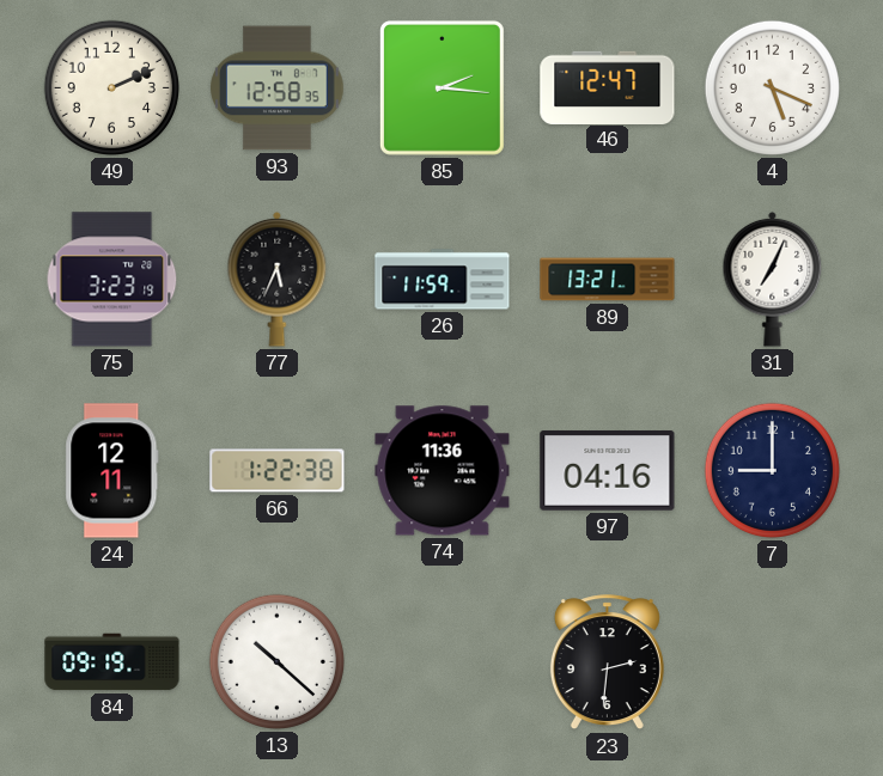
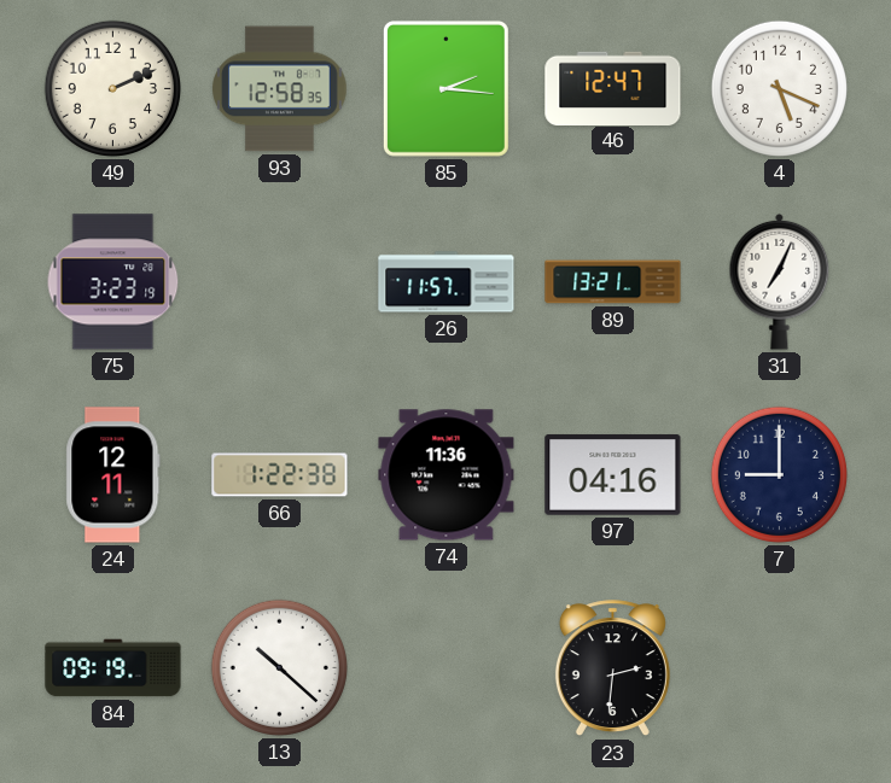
77: 5:34 -> none
26: 11:59 -> 11:57
